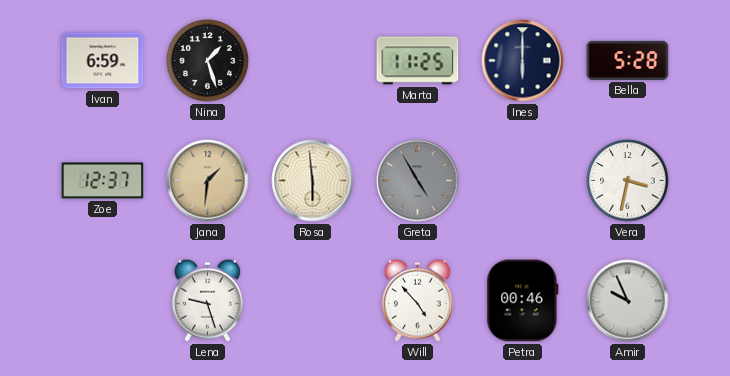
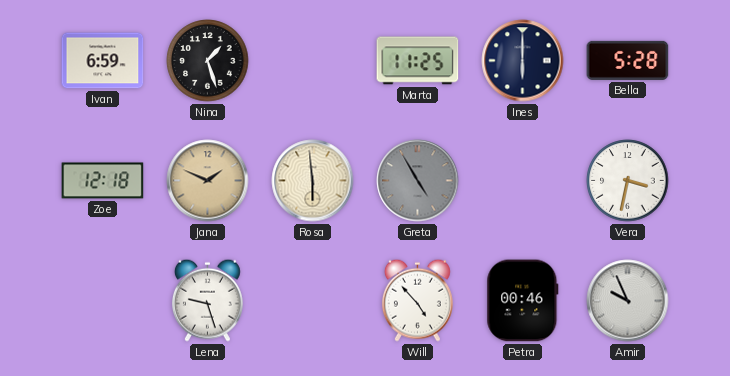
Zoe: 12:37 -> 12:18
Jana: 1:31 -> 1:49
